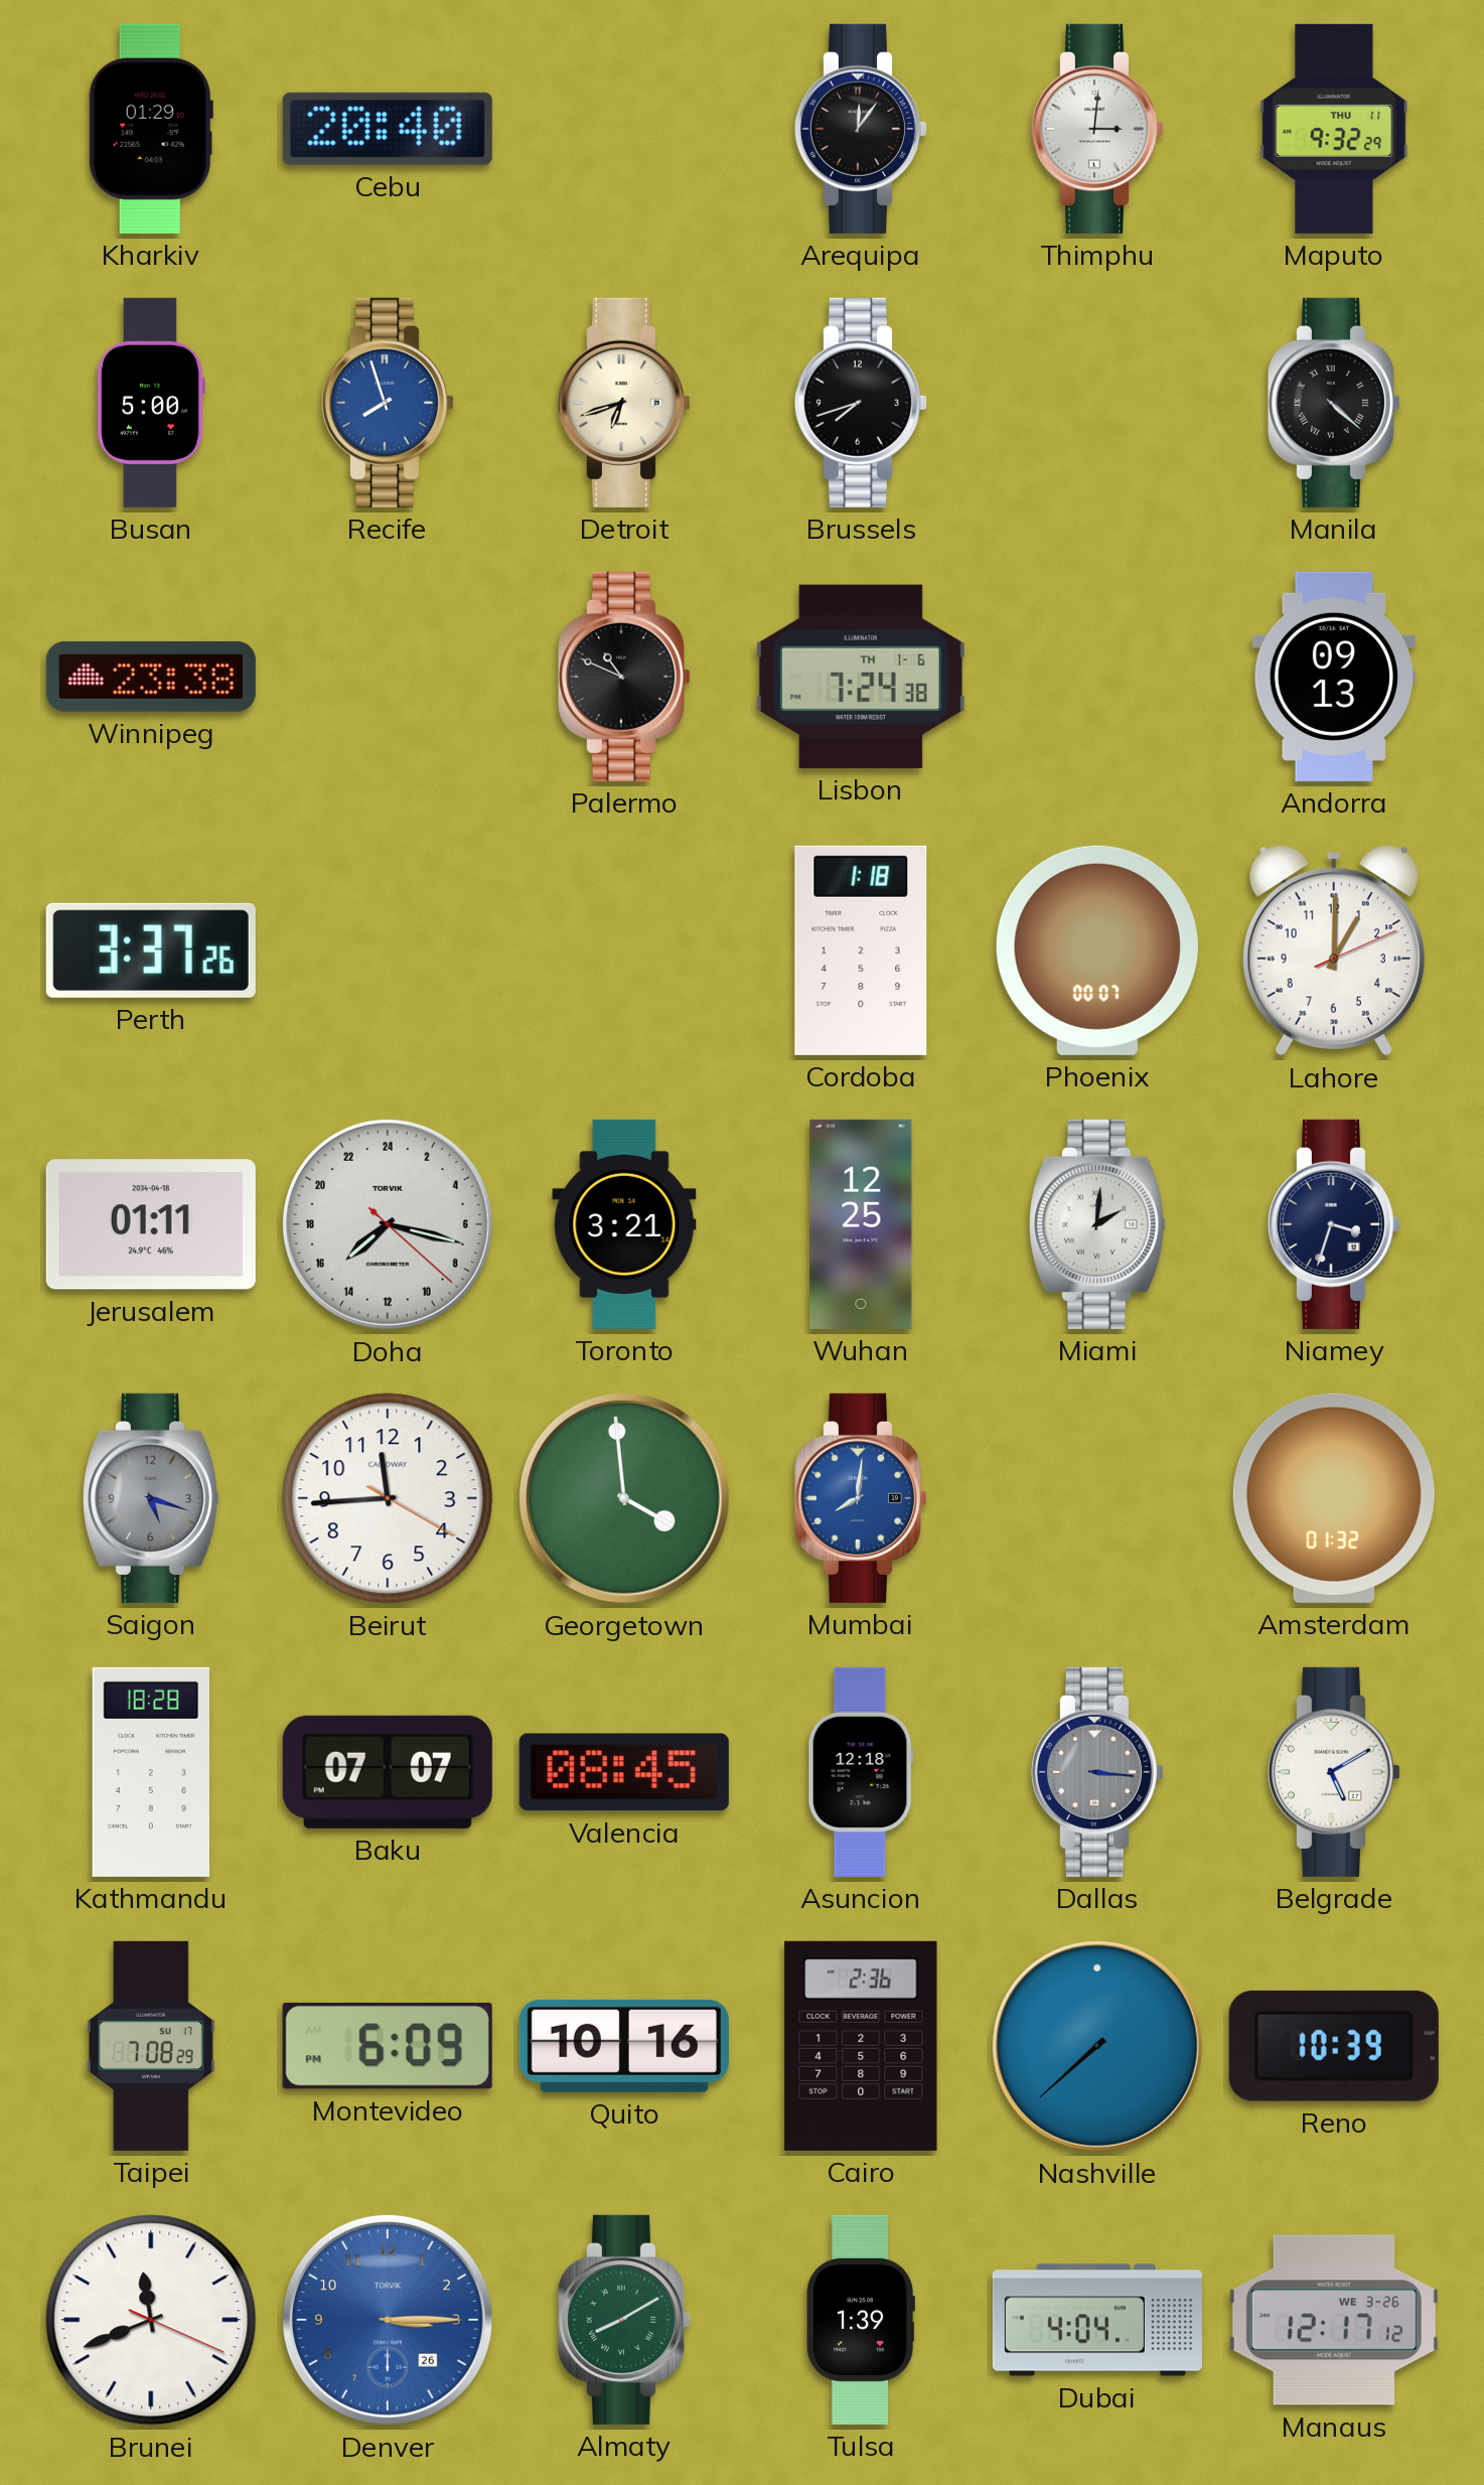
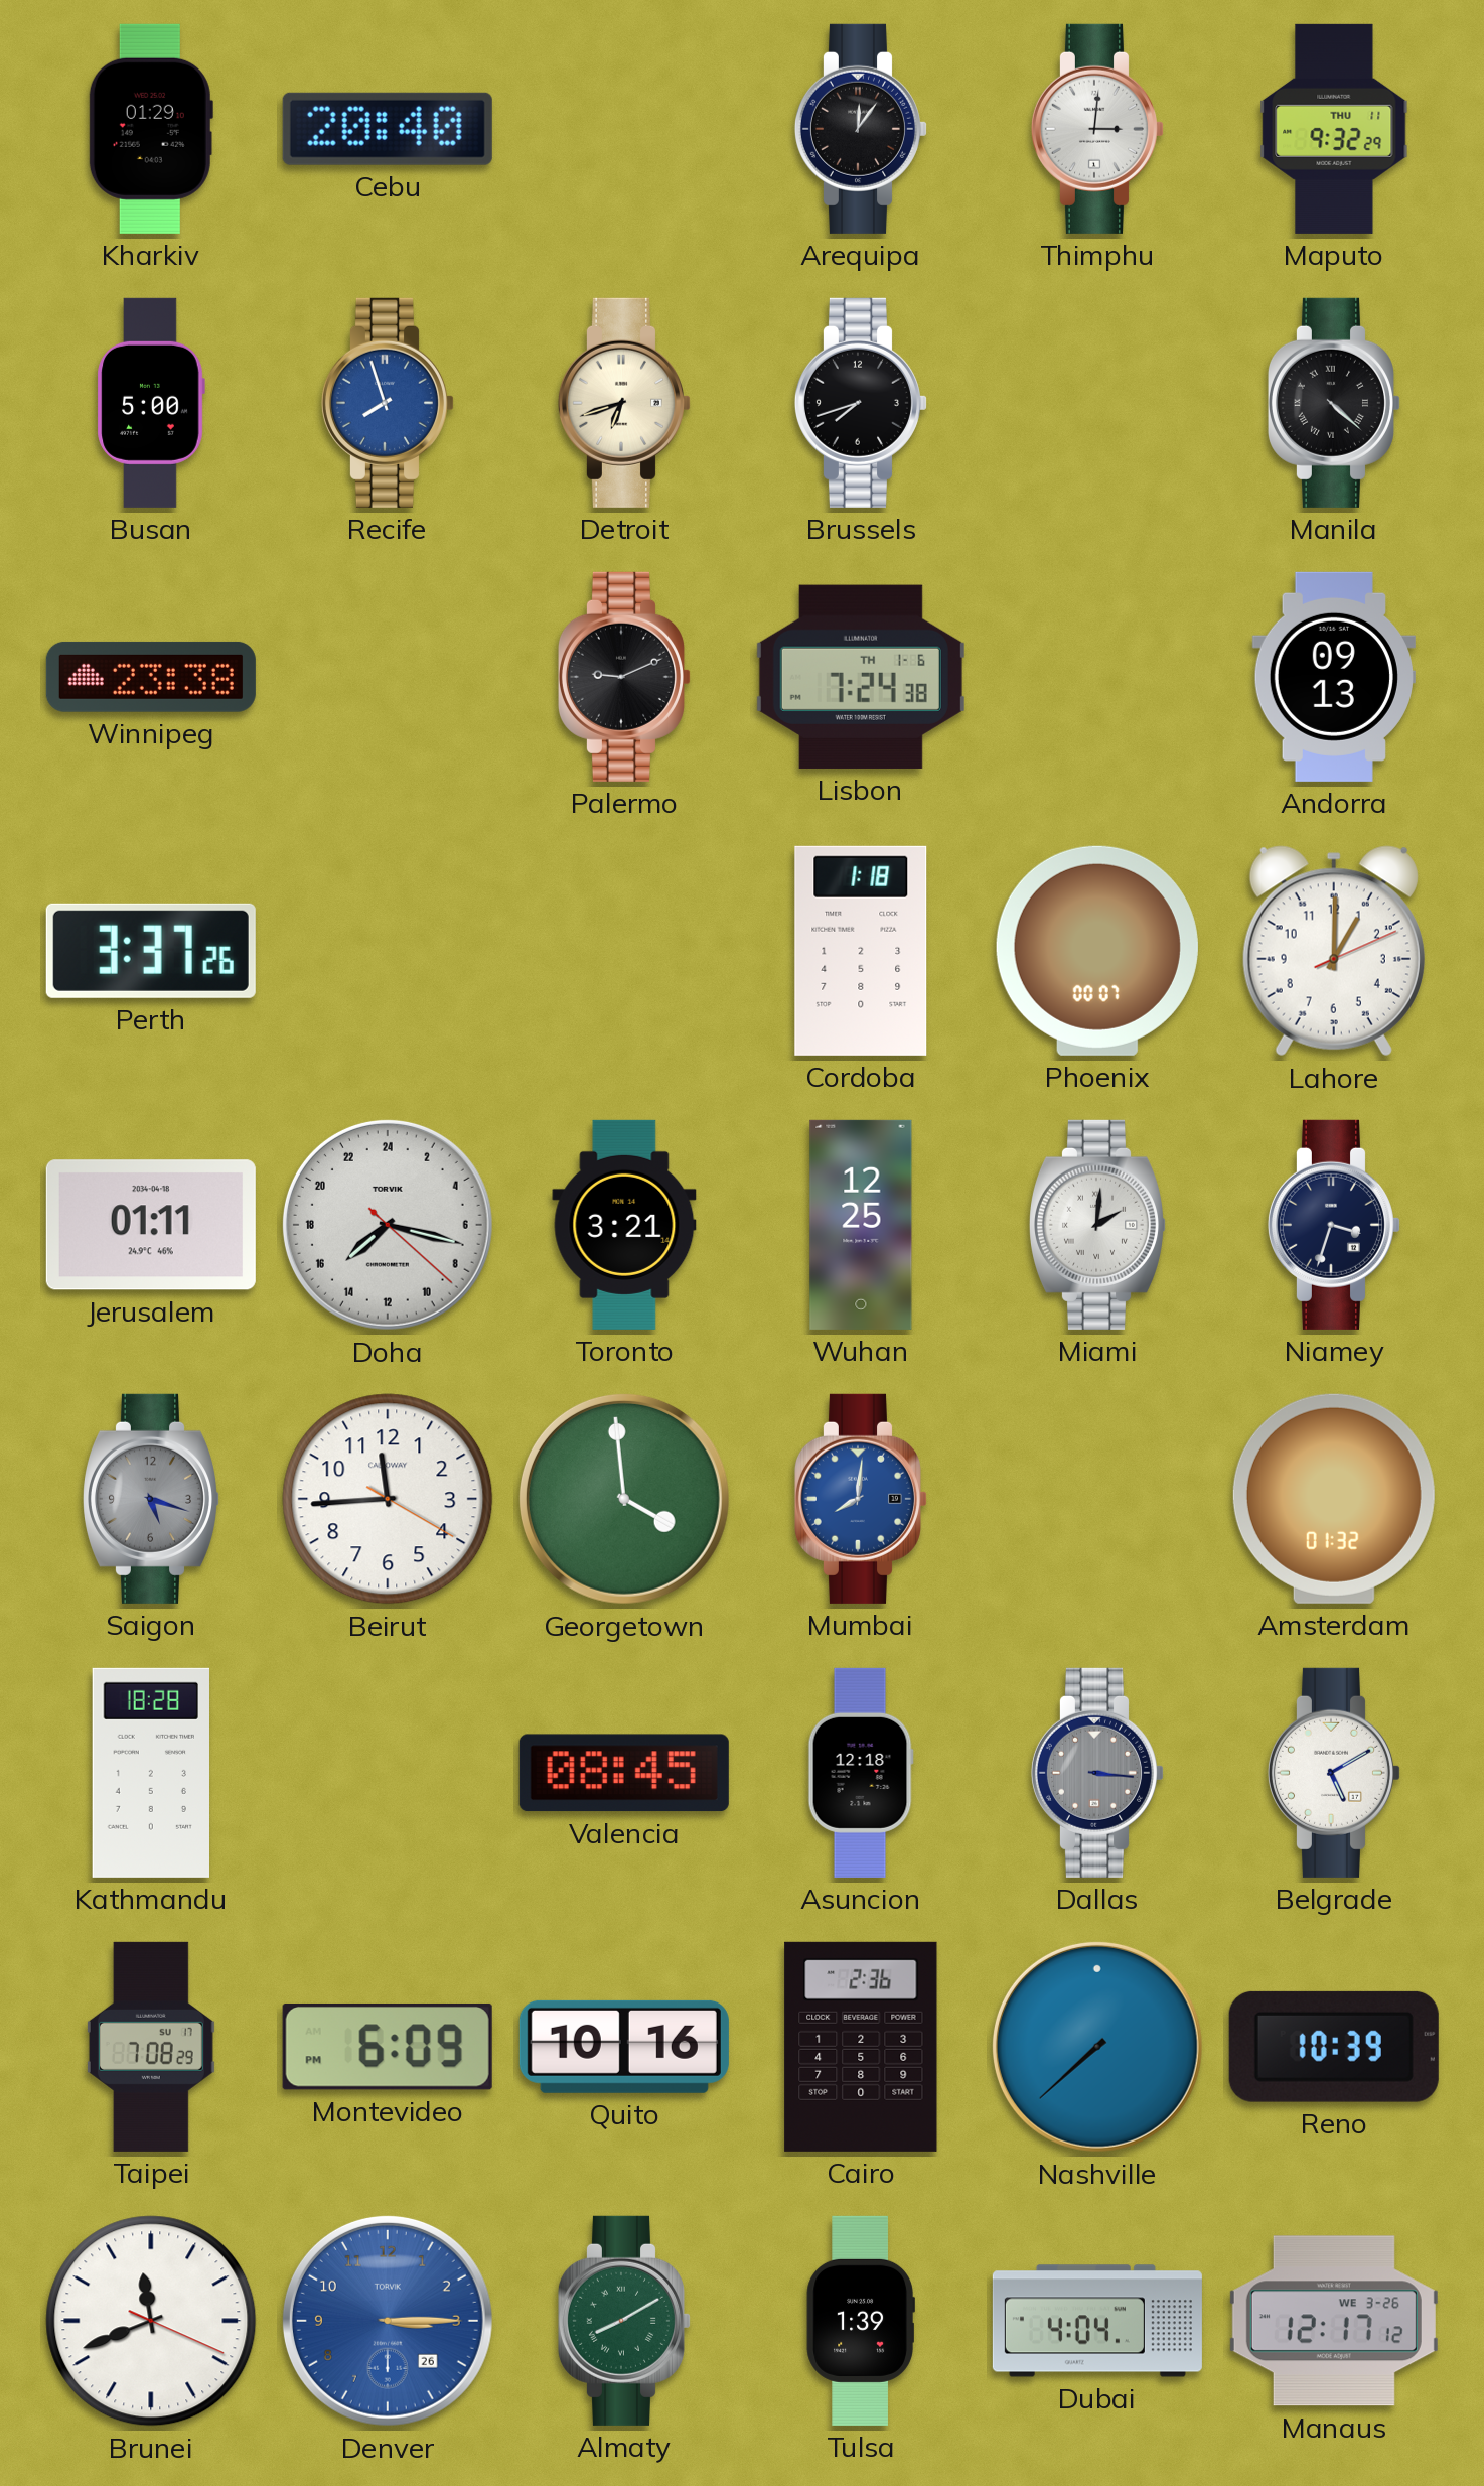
Palermo: 10:49 -> 9:11
Baku: 07:07 -> none
